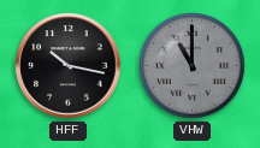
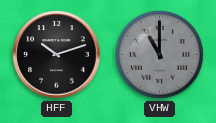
HFF: 10:17 -> 10:12
